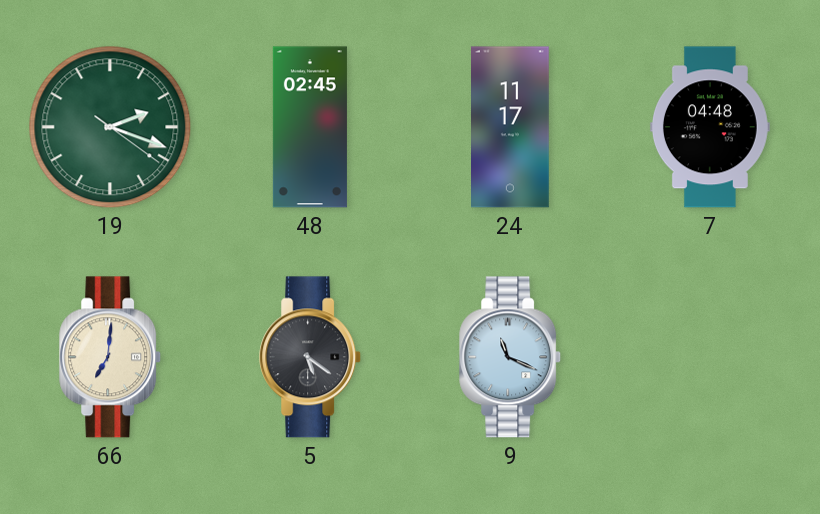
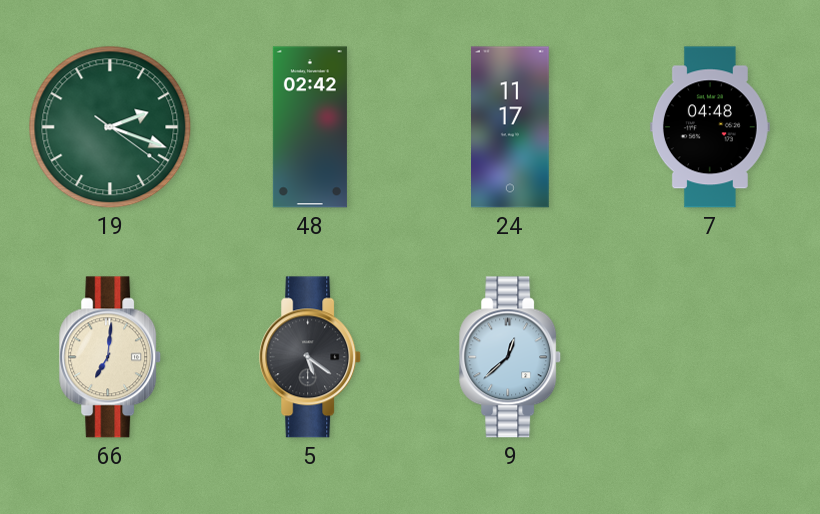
48: 02:45 -> 02:42
9: 11:19 -> 12:38
